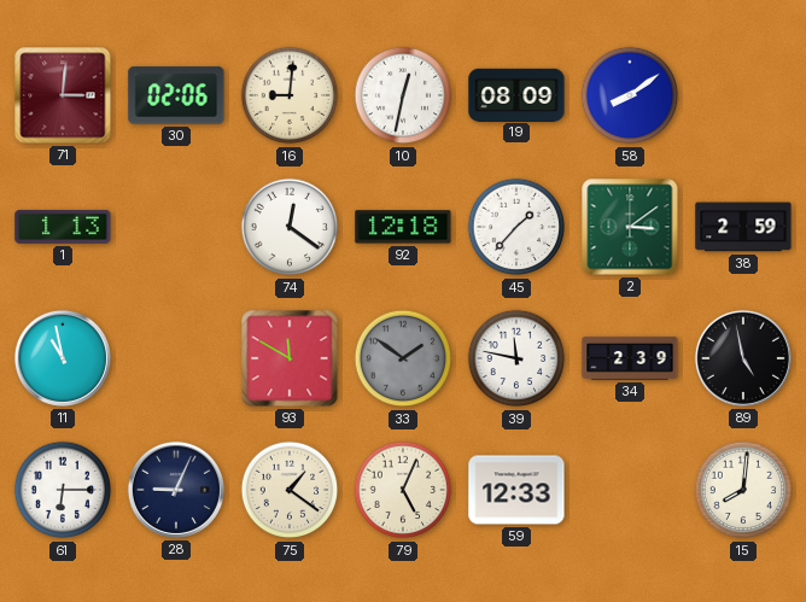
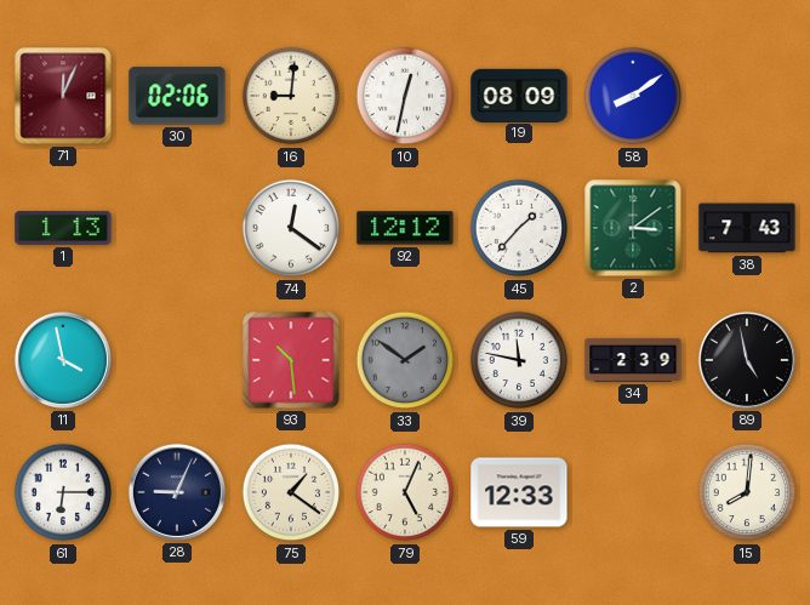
71: 3:01 -> 12:04
92: 12:18 -> 12:12
38: 2:59 -> 7:43
11: 10:58 -> 3:58
93: 11:50 -> 10:29
